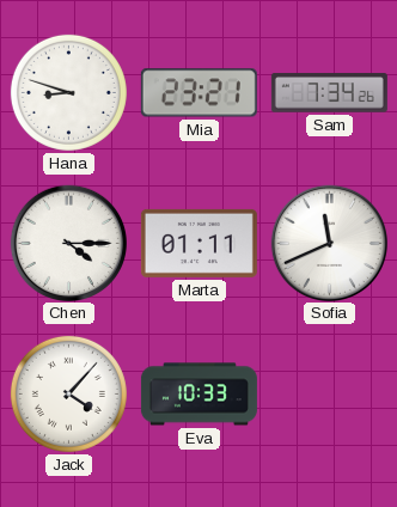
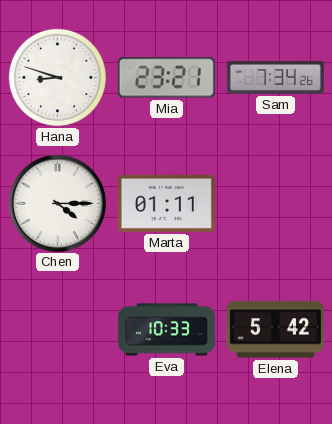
Sofia: 11:41 -> none
Jack: 4:07 -> none
Elena: none -> 5:42
